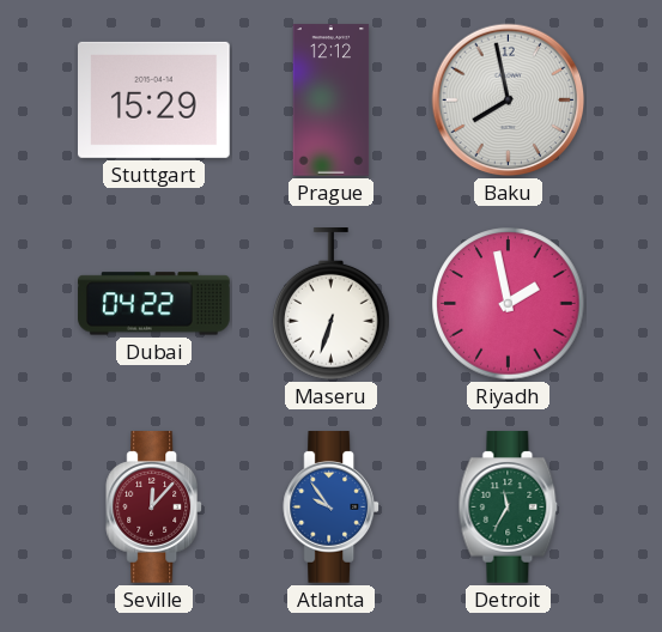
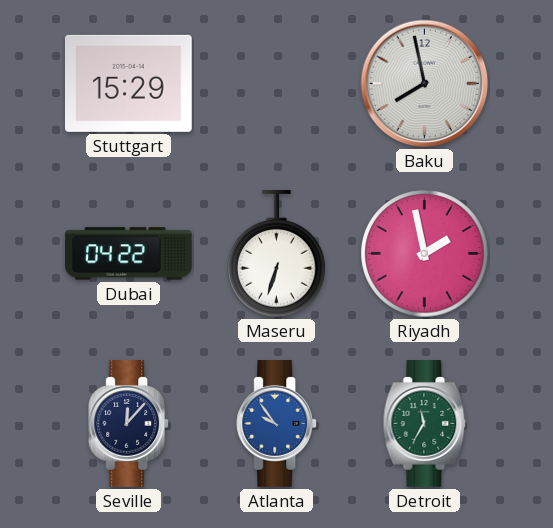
Prague: 12:12 -> none
Seville dial: burgundy -> navy
